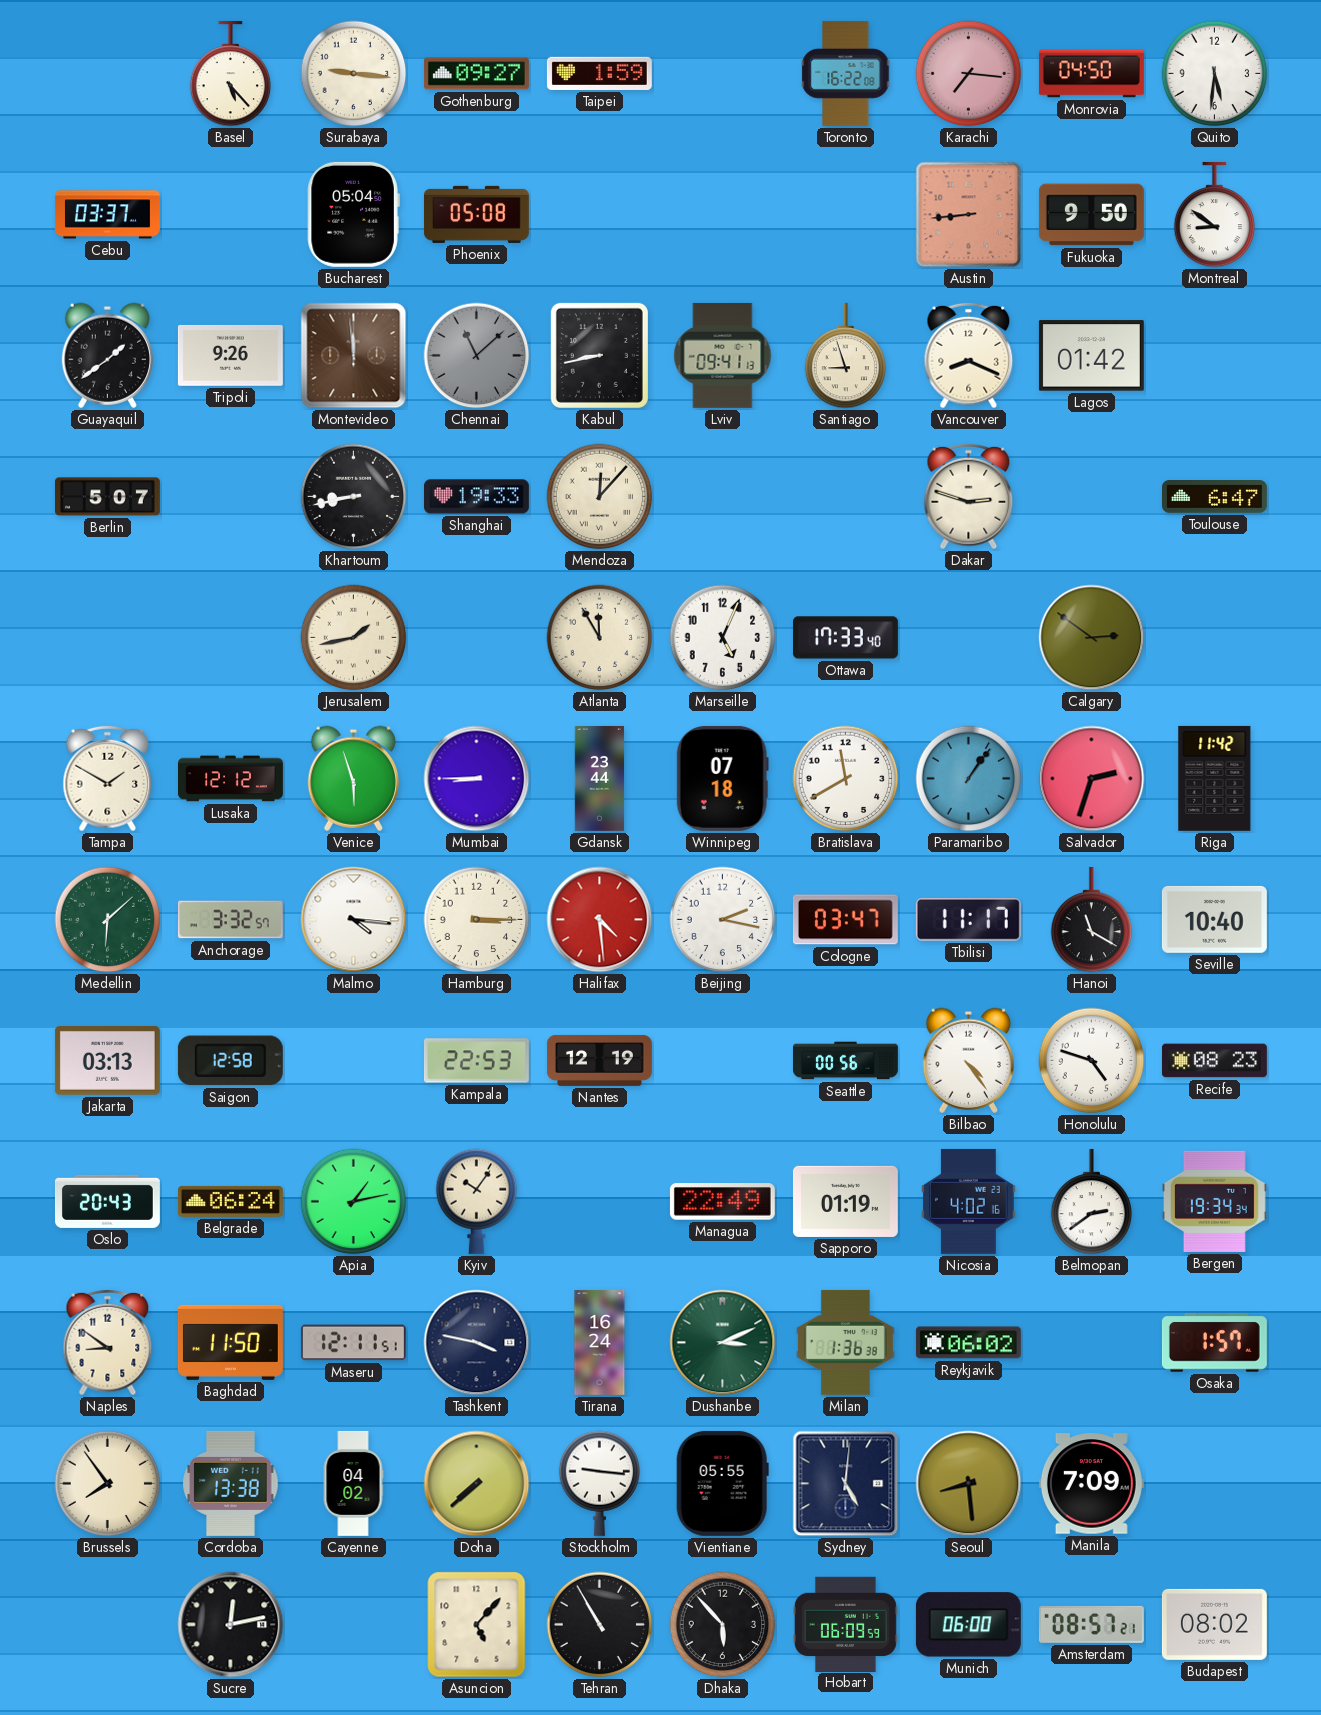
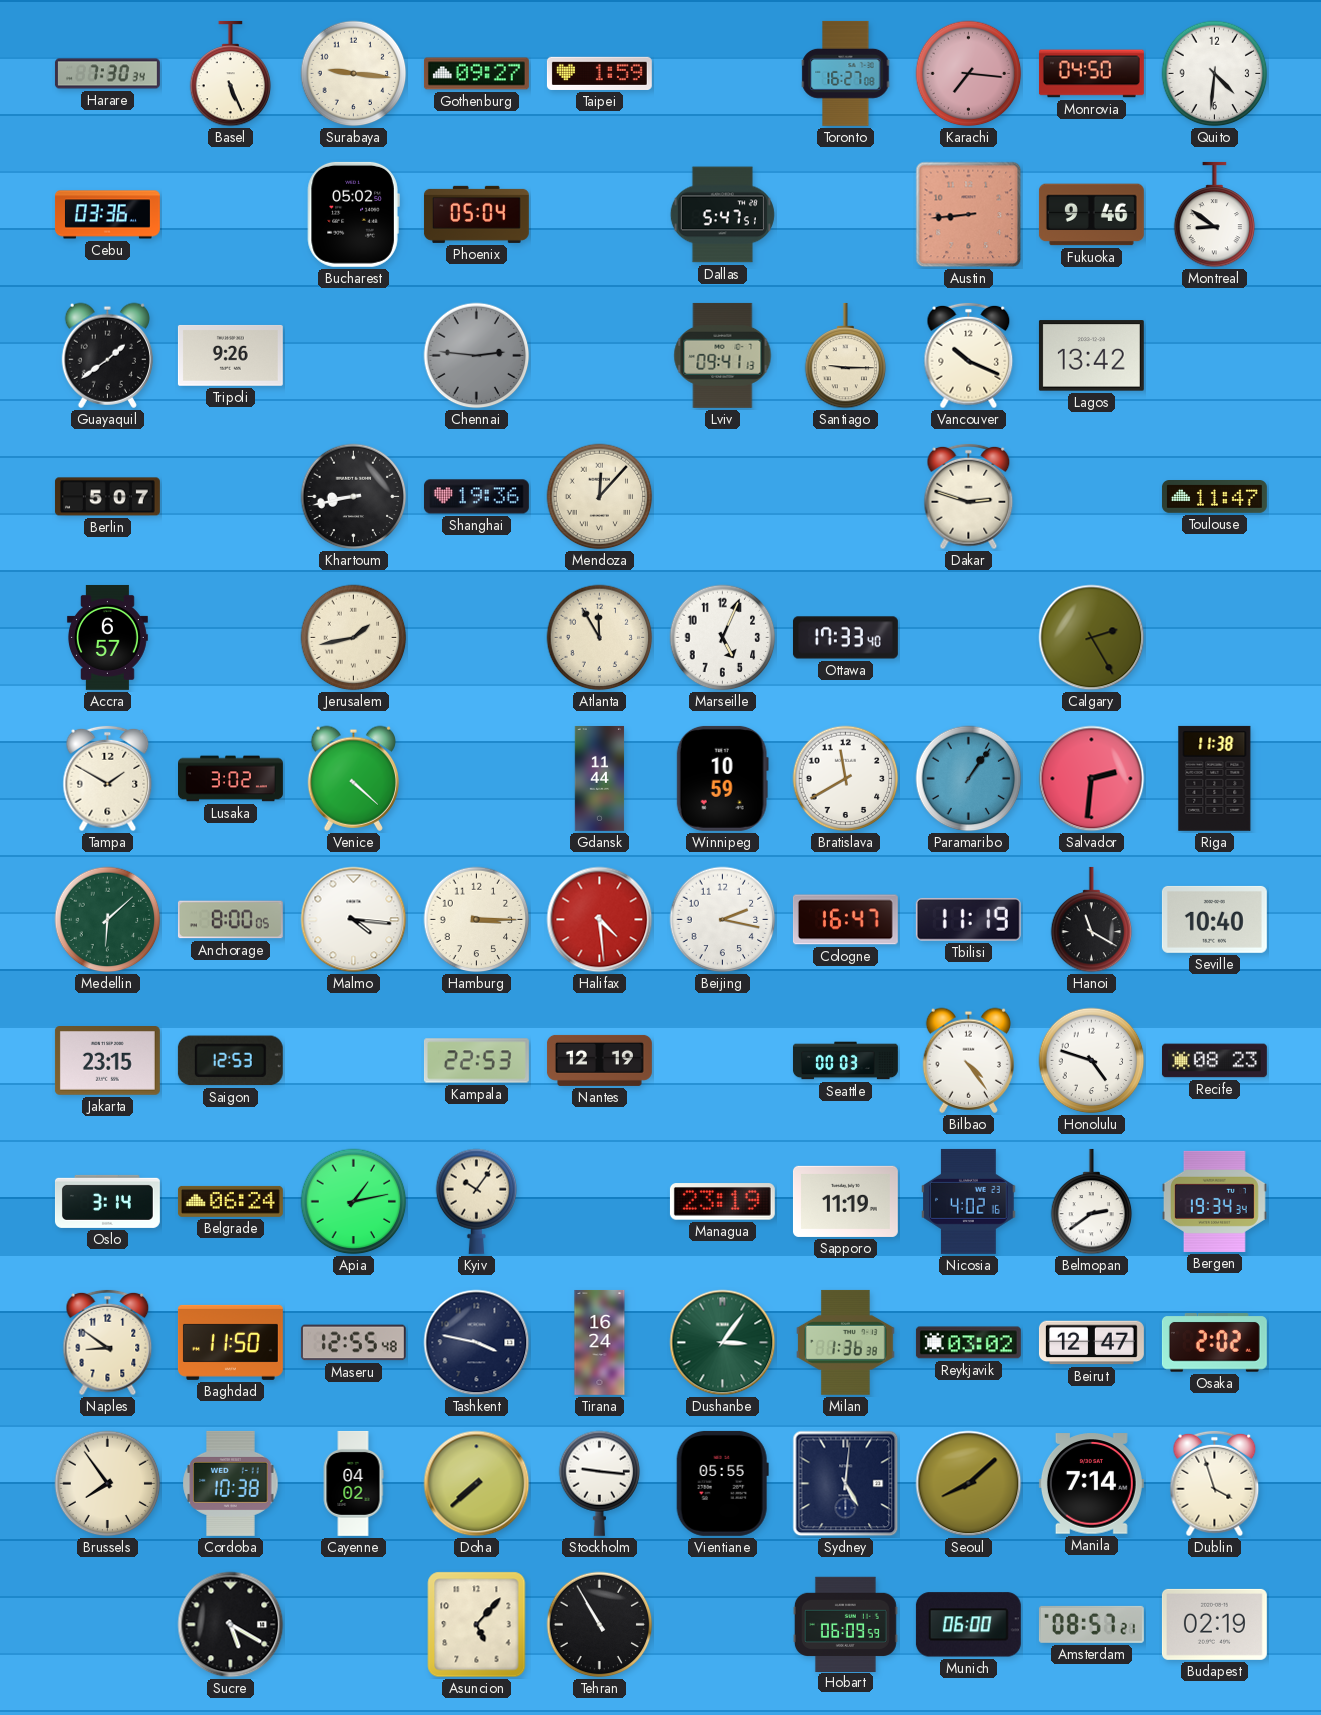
Harare: none -> 7:30
Basel: 5:23 -> 5:26
Toronto: 16:22 -> 16:27
Quito: 5:31 -> 4:31
Cebu: 03:37 -> 03:36
Bucharest: 05:04 -> 05:02
Phoenix: 05:08 -> 05:04
Dallas: none -> 5:47
Fukuoka: 9:50 -> 9:46
Montevideo: 11:59 -> none
Chennai: 11:08 -> 2:46
Kabul: 8:43 -> none
Santiago: 8:57 -> 9:15
Vancouver: 8:19 -> 10:19
Lagos: 01:42 -> 13:42
Shanghai: 19:33 -> 19:36
Toulouse: 6:47 -> 11:47
Accra: none -> 6:57
Calgary: 2:51 -> 2:25
Lusaka: 12:12 -> 3:02
Venice: 5:57 -> 4:22
Mumbai: 8:45 -> none
Gdansk: 23:44 -> 11:44
Winnipeg: 07:18 -> 10:59
Salvador: 2:33 -> 2:31
Riga: 11:42 -> 11:38
Anchorage: 3:32 -> 8:00
Cologne: 03:47 -> 16:47
Tbilisi: 11:17 -> 11:19
Jakarta: 03:13 -> 23:15
Saigon: 12:58 -> 12:53
Seattle: 00:56 -> 00:03
Oslo: 20:43 -> 3:14
Managua: 22:49 -> 23:19
Sapporo: 01:19 -> 11:19
Maseru: 12:11 -> 12:55
Dushanbe: 3:11 -> 3:06
Reykjavik: 06:02 -> 03:02
Beirut: none -> 12:47
Osaka: 1:57 -> 2:02
Cordoba: 13:38 -> 10:38
Seoul: 8:29 -> 8:08
Manila: 7:09 -> 7:14
Dublin: none -> 3:57
Sucre: 12:13 -> 5:20
Dhaka: 5:53 -> none
Budapest: 08:02 -> 02:19
